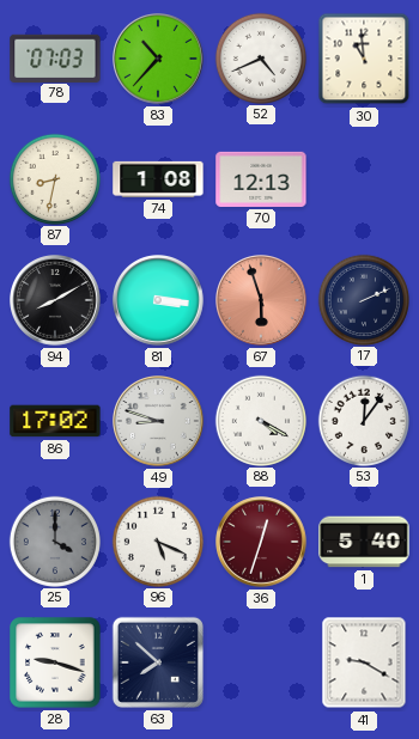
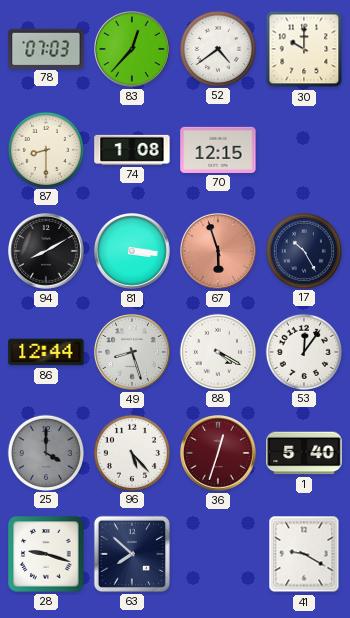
83: 10:37 -> 12:37
52: 4:41 -> 4:39
30: 10:59 -> 10:00
87: 8:32 -> 8:30
70: 12:13 -> 12:15
17: 2:11 -> 10:25
86: 17:02 -> 12:44
49: 8:48 -> 8:27
96: 5:19 -> 5:23
